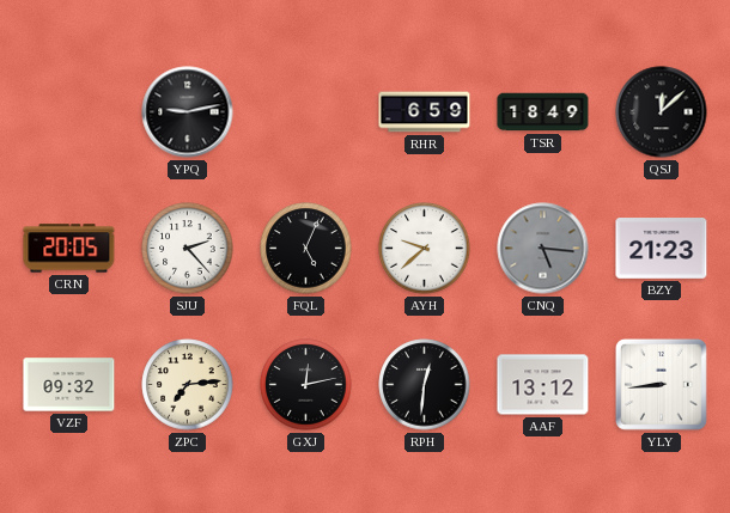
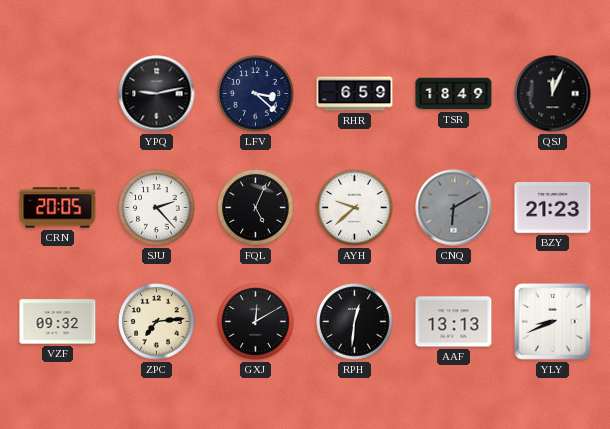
LFV: none -> 3:22
QSJ: 12:08 -> 12:04
CNQ: 5:16 -> 6:10
GXJ: 12:13 -> 12:10
AAF: 13:12 -> 13:13
YLY: 8:44 -> 8:41
